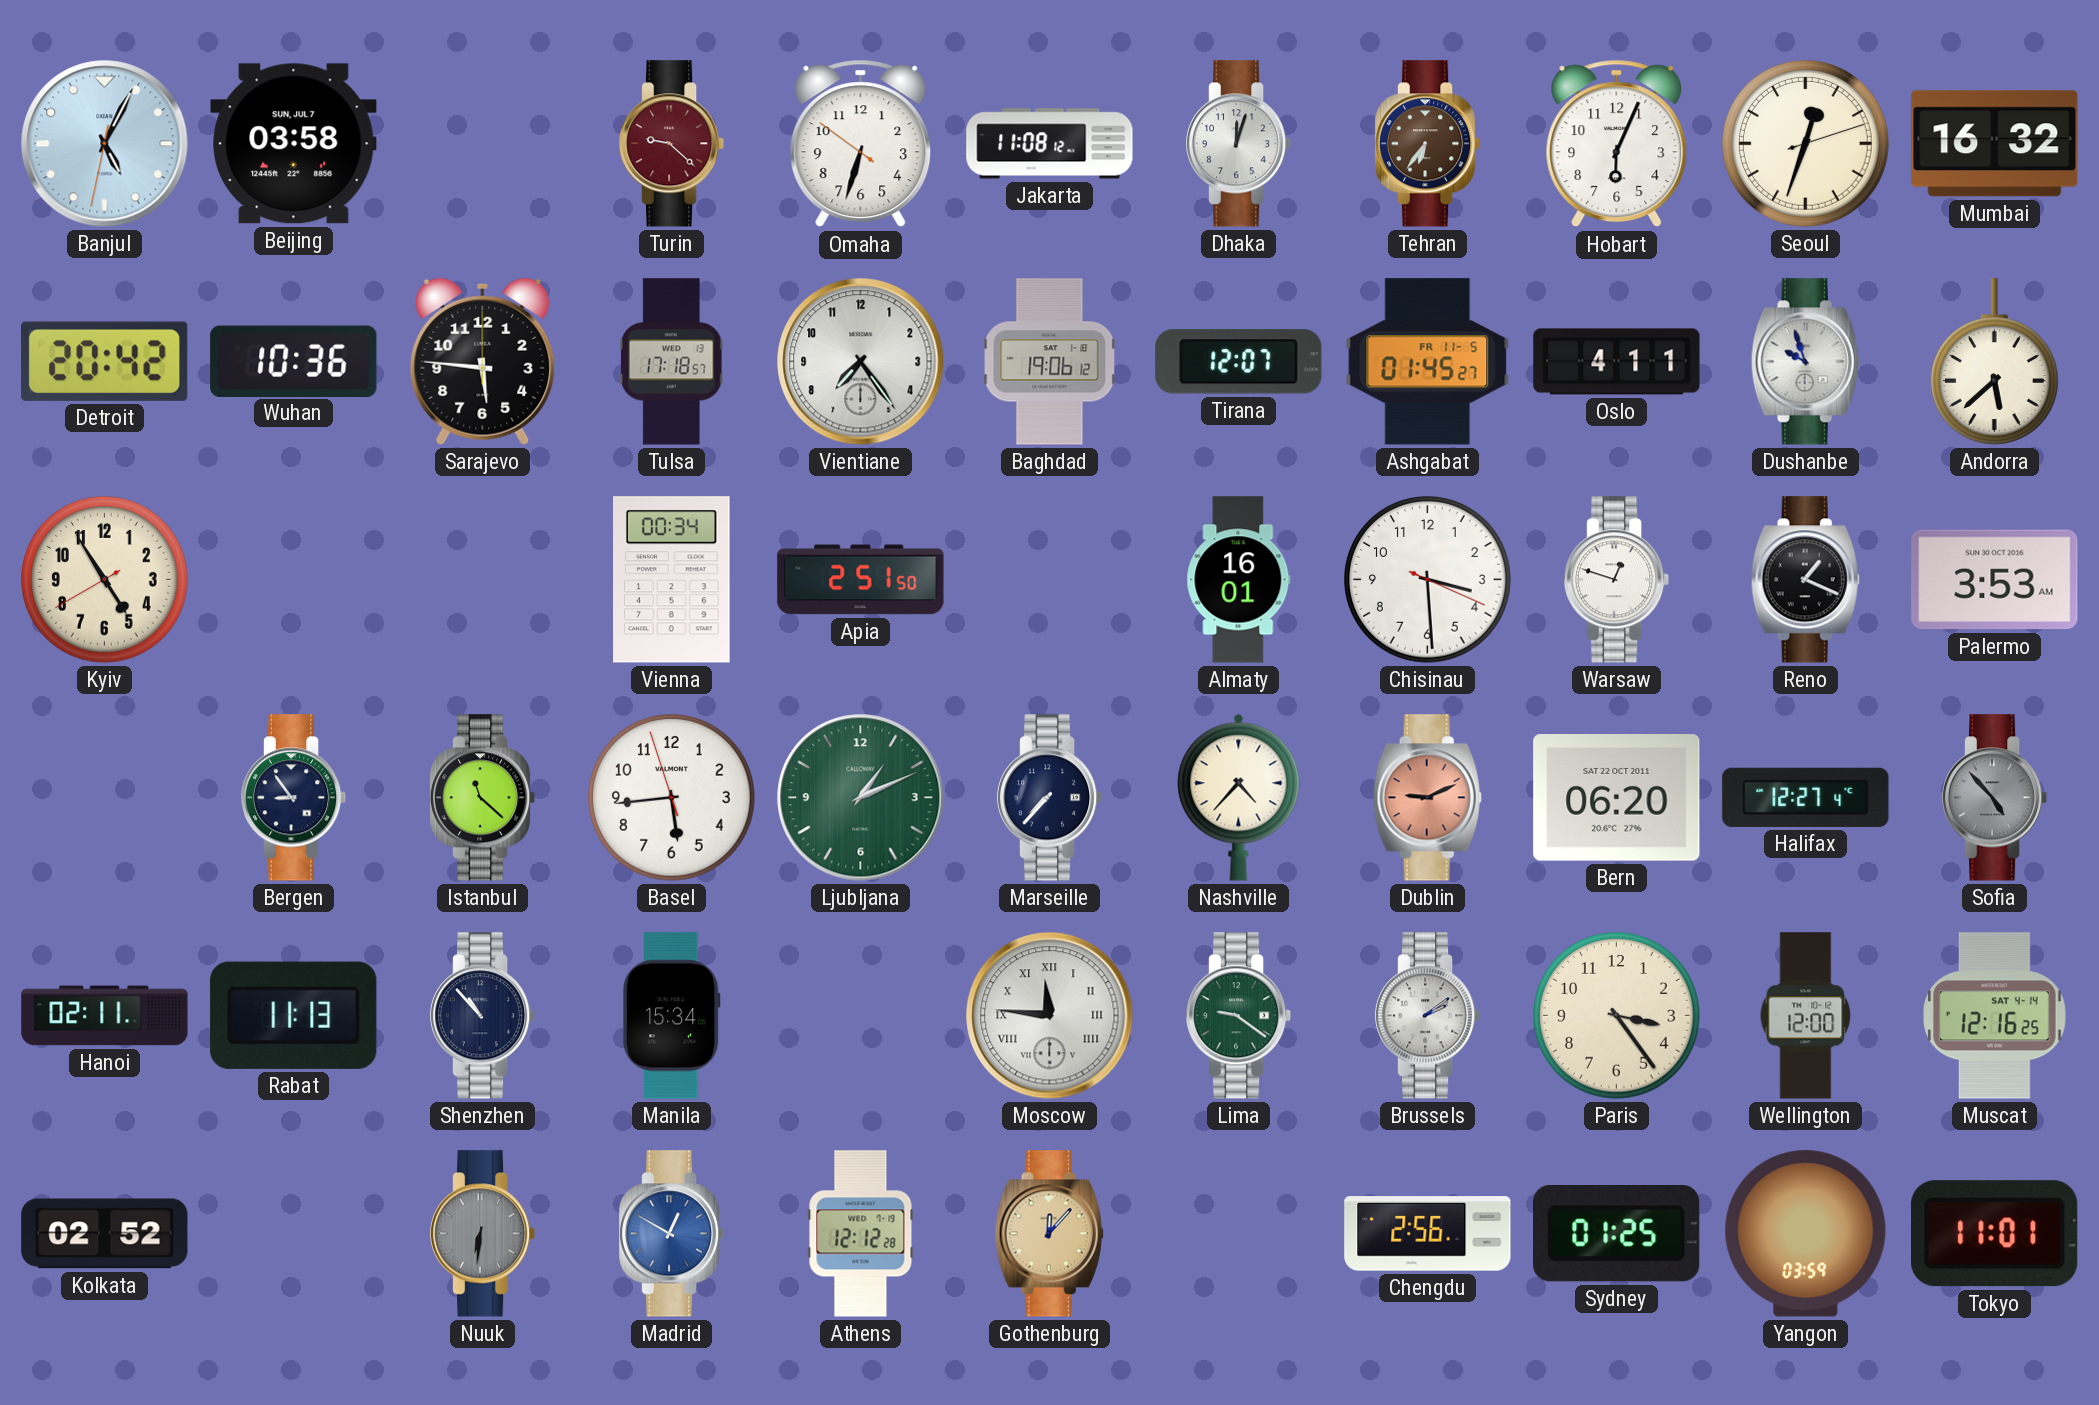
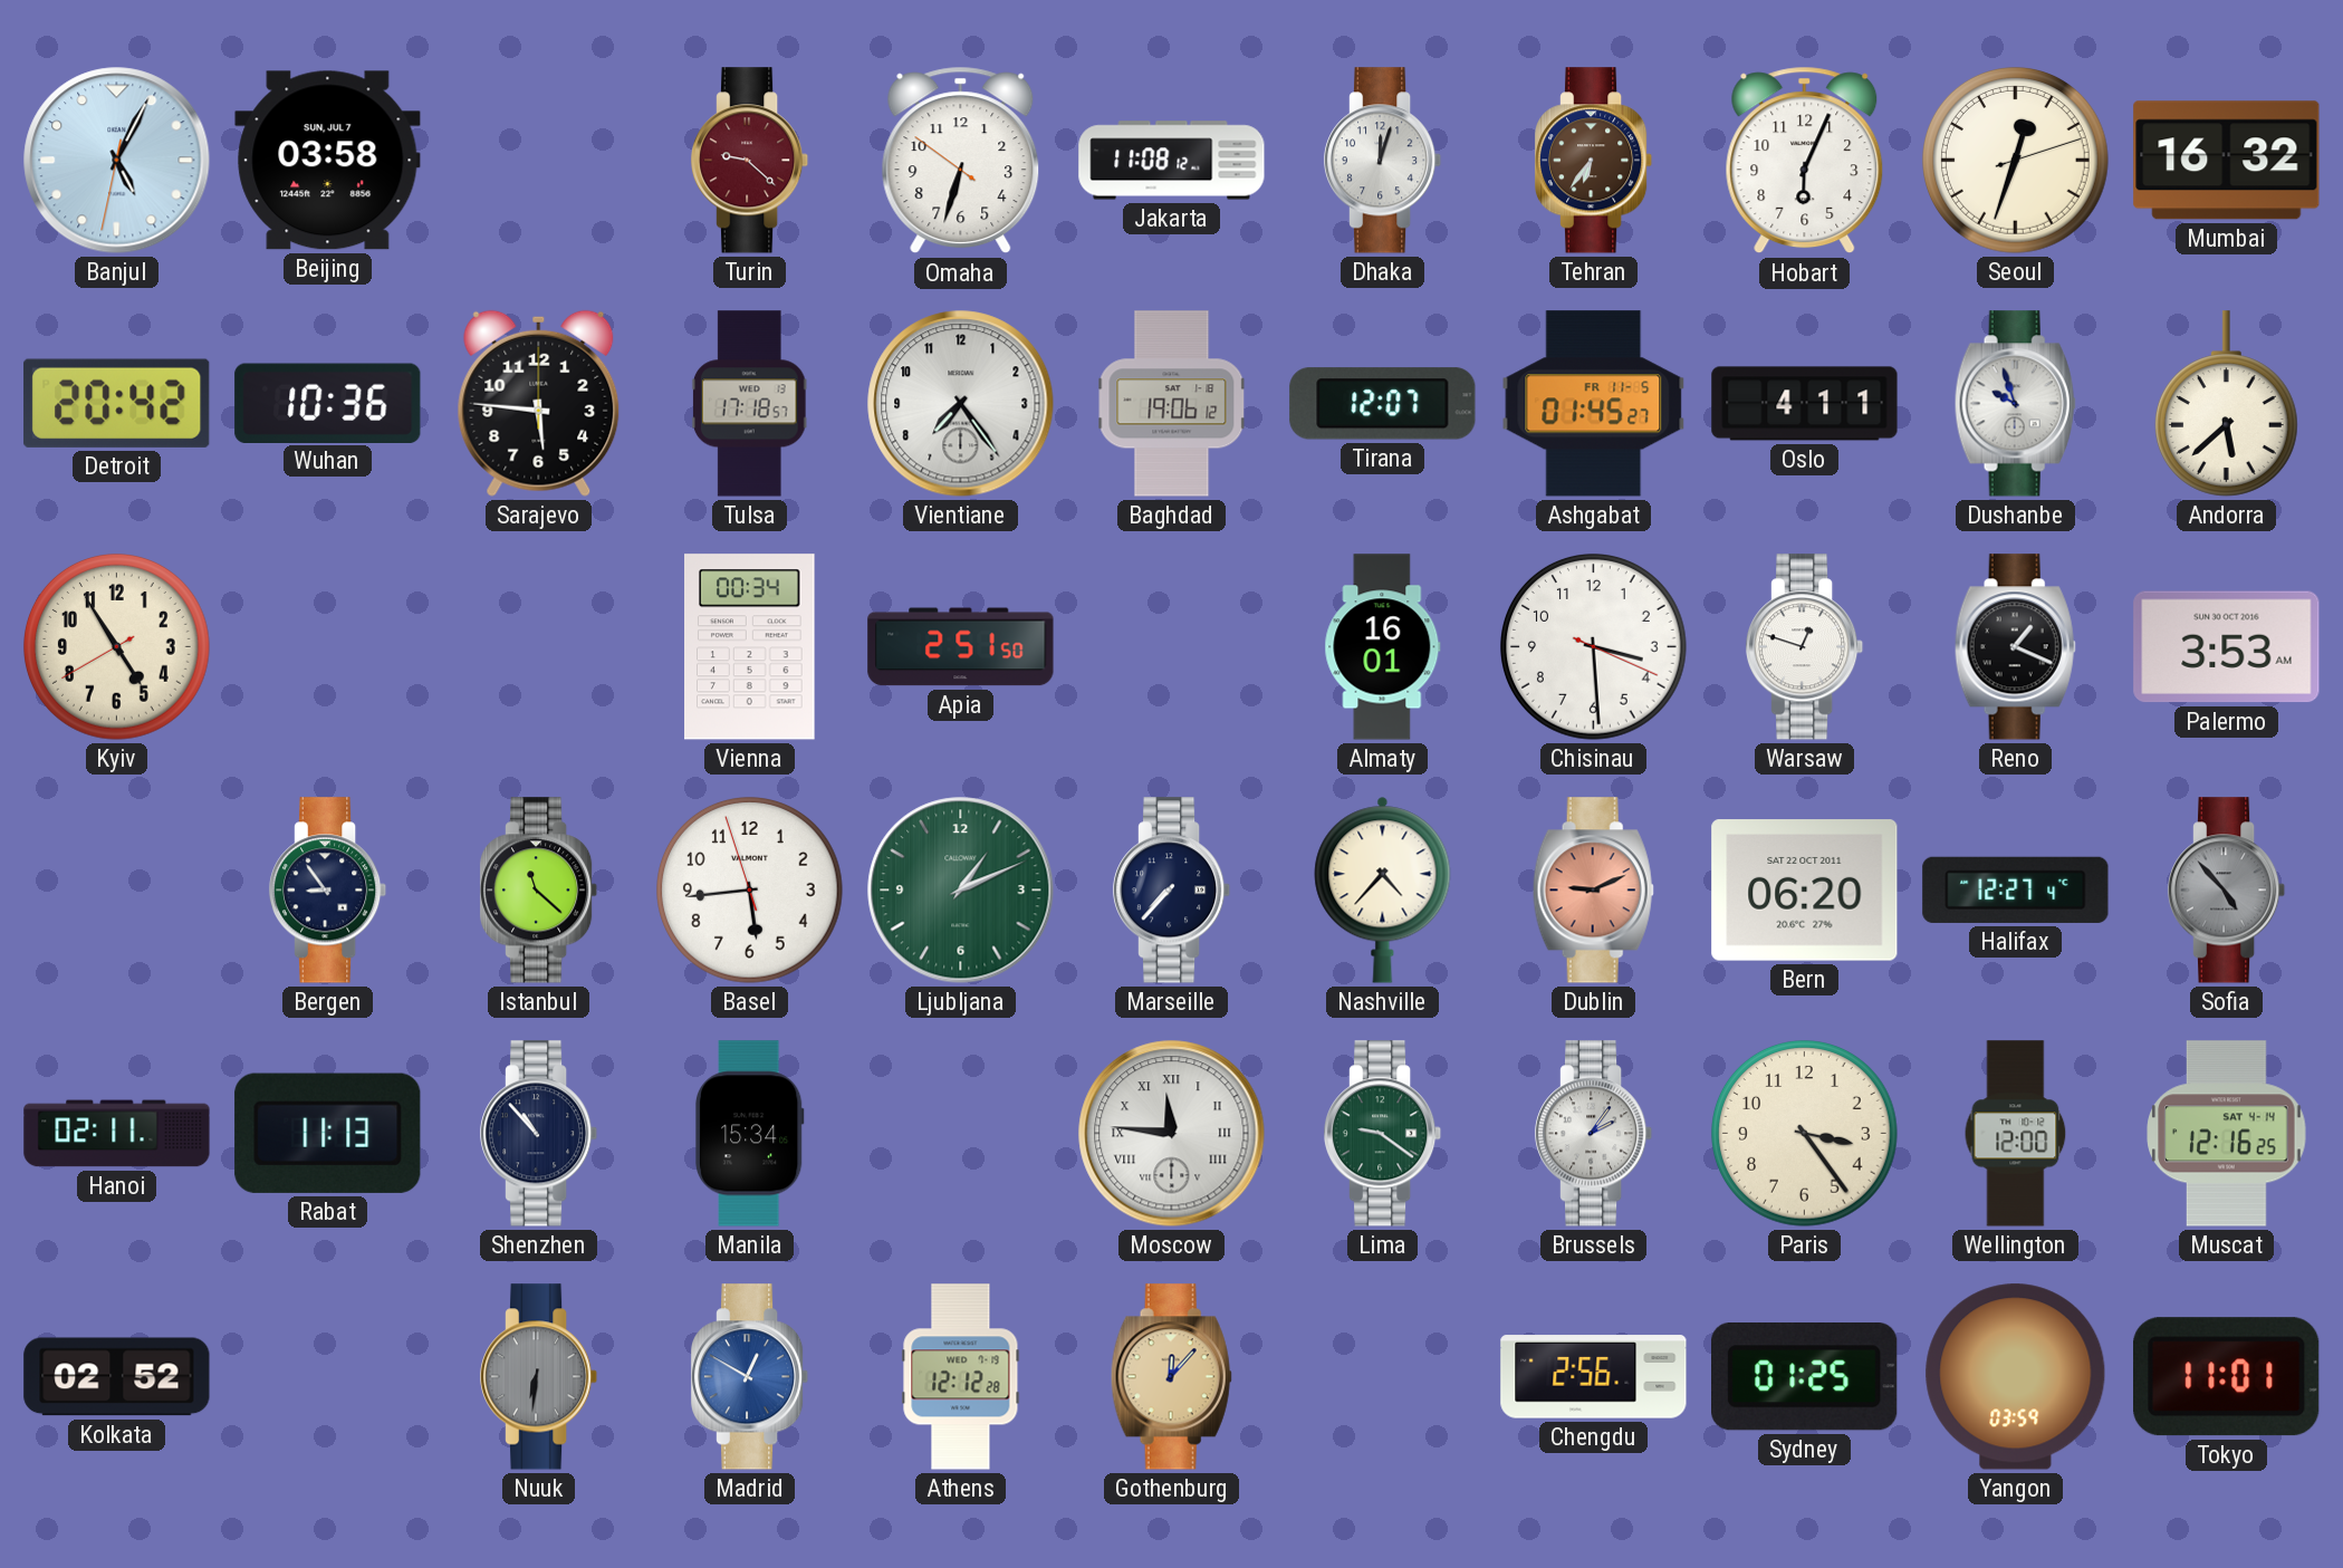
Brussels: 2:09 -> 2:06
